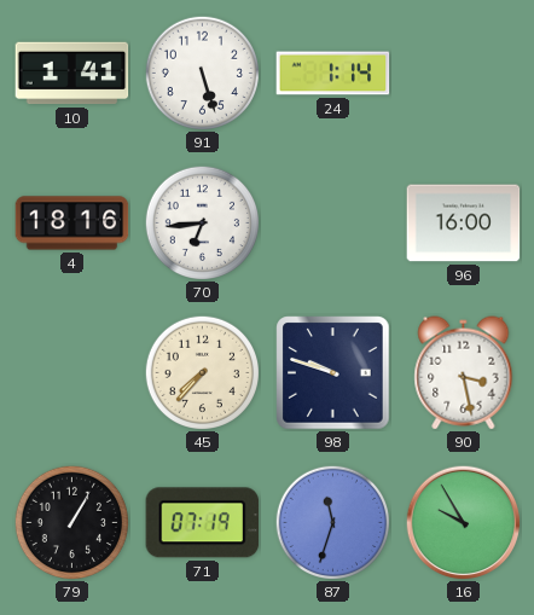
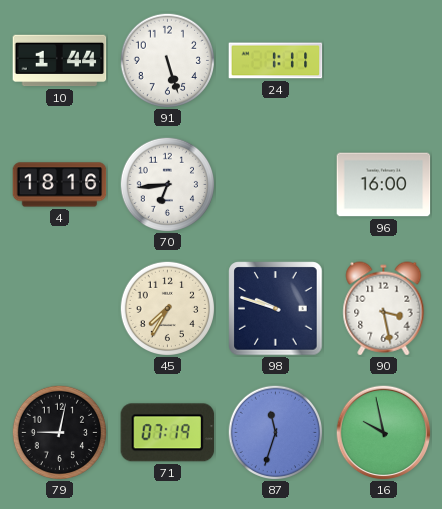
10: 1:41 -> 1:44
24: 1:14 -> 1:11
45: 7:37 -> 7:35
79: 1:05 -> 9:02
16: 9:55 -> 9:58
